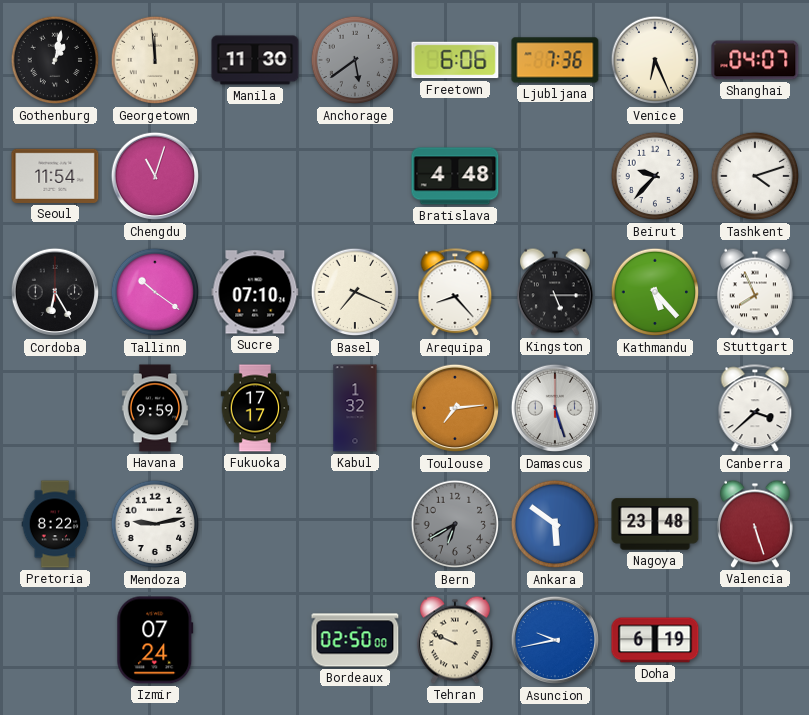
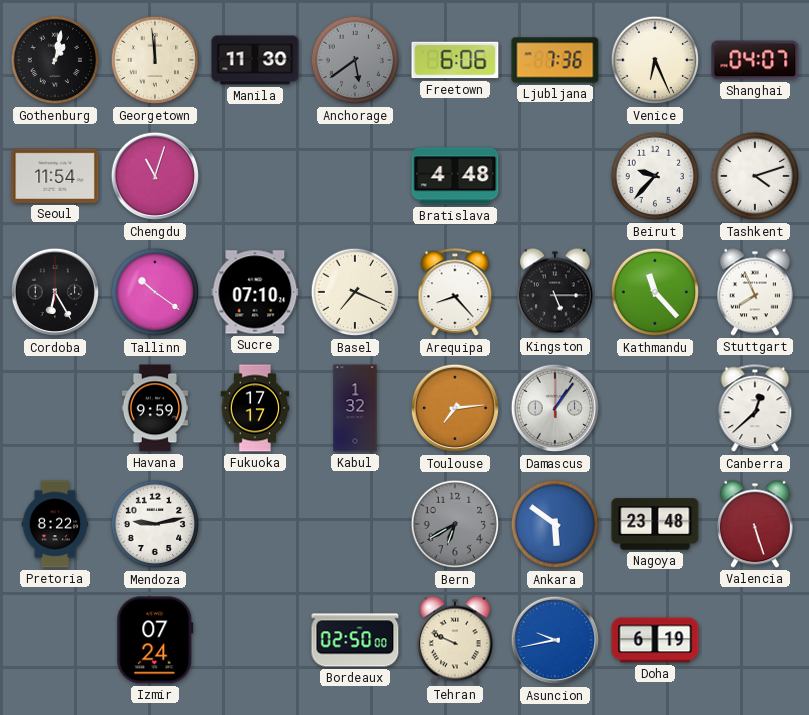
Kathmandu: 5:23 -> 11:23
Damascus: 5:27 -> 1:06
Canberra: 3:38 -> 12:38
